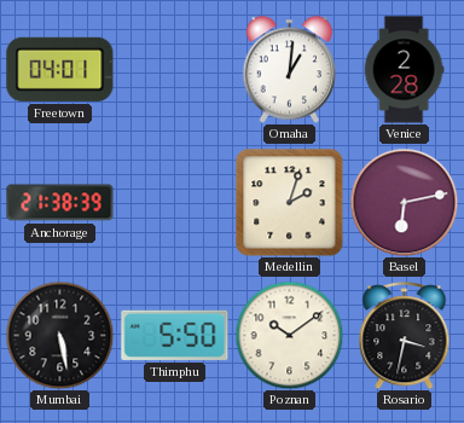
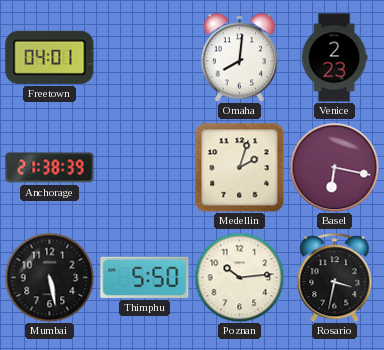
Omaha: 1:01 -> 8:01
Venice: 2:28 -> 2:23
Basel: 6:13 -> 6:17
Poznan: 10:09 -> 10:14
